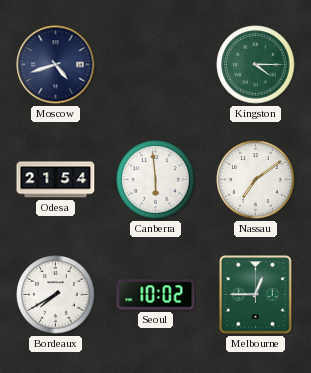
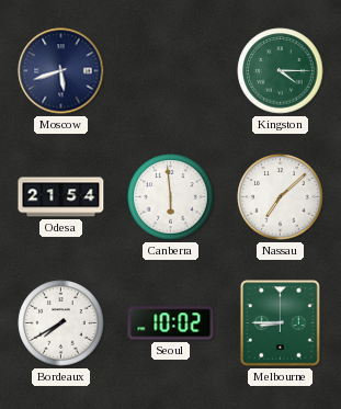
Moscow: 4:42 -> 5:42
Nassau: 7:09 -> 7:08
Melbourne: 12:45 -> 8:45
